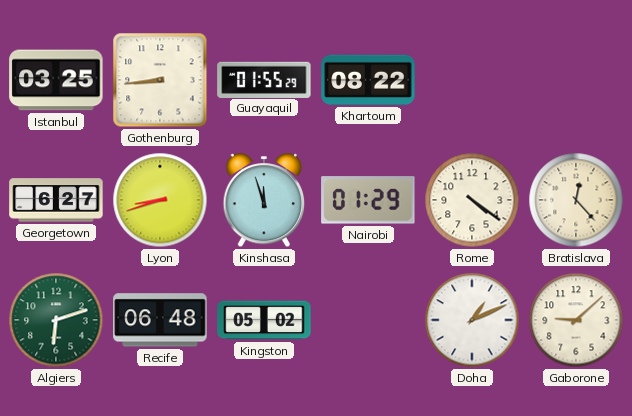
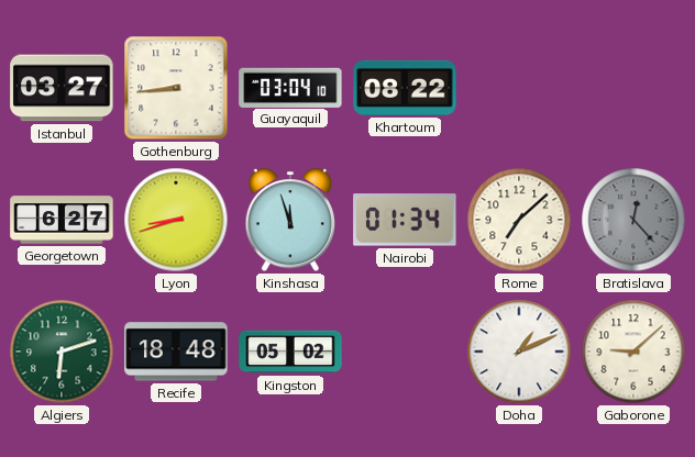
Istanbul: 03:25 -> 03:27
Guayaquil: 01:55 -> 03:04
Nairobi: 01:29 -> 01:34
Rome: 4:21 -> 7:08
Bratislava dial: cream -> grey
Recife: 06:48 -> 18:48
